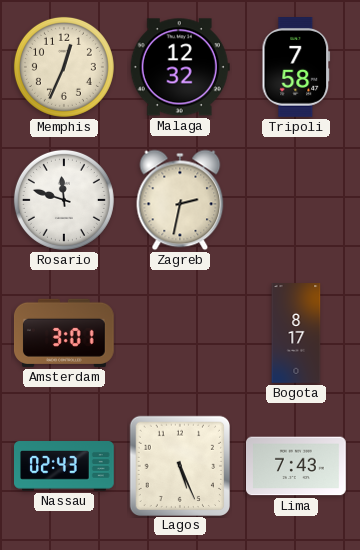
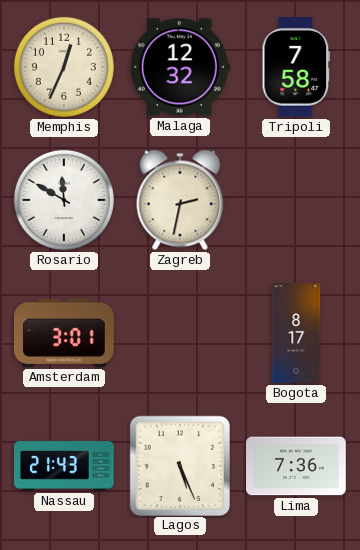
Rosario: 11:48 -> 11:50
Nassau: 02:43 -> 21:43
Lima: 7:43 -> 7:36
